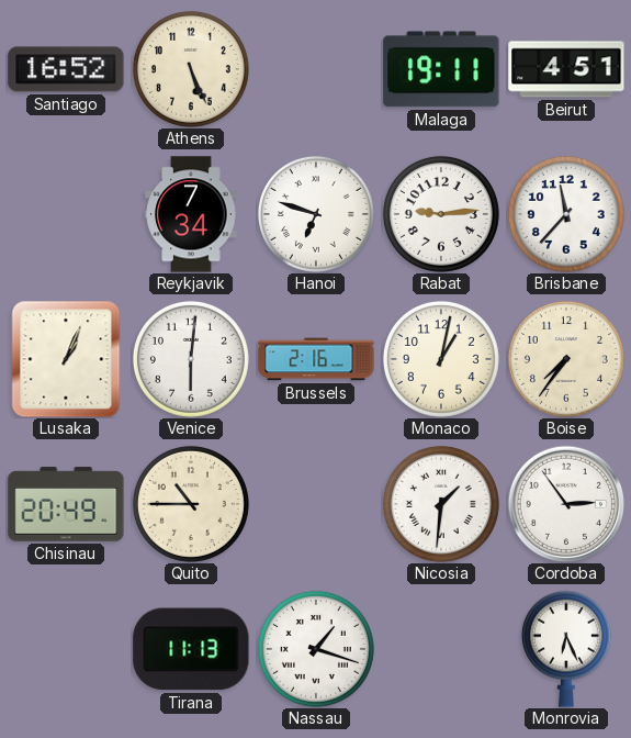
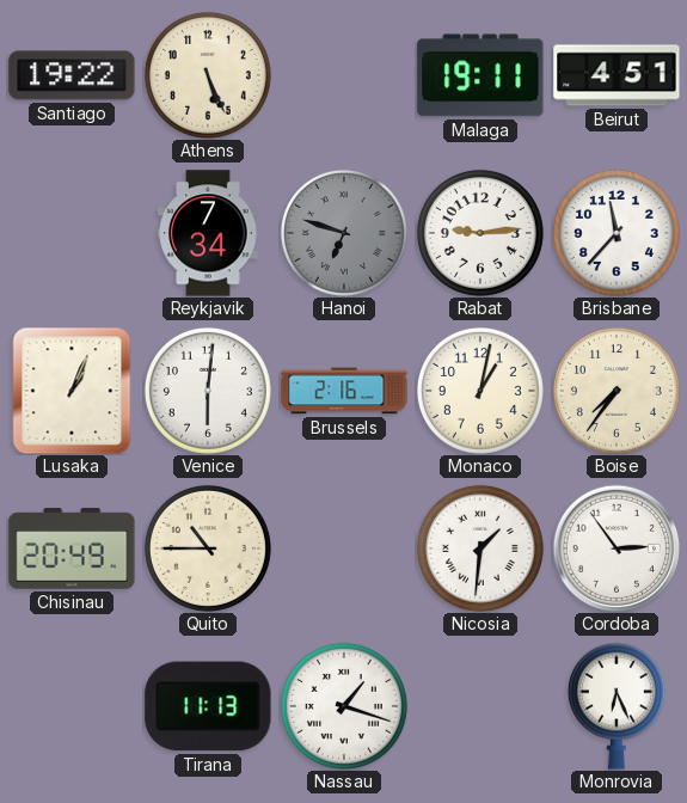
Santiago: 16:52 -> 19:22
Hanoi dial: white -> grey
